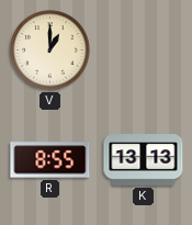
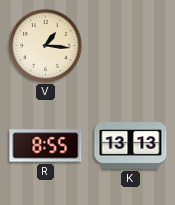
V: 1:00 -> 1:16
